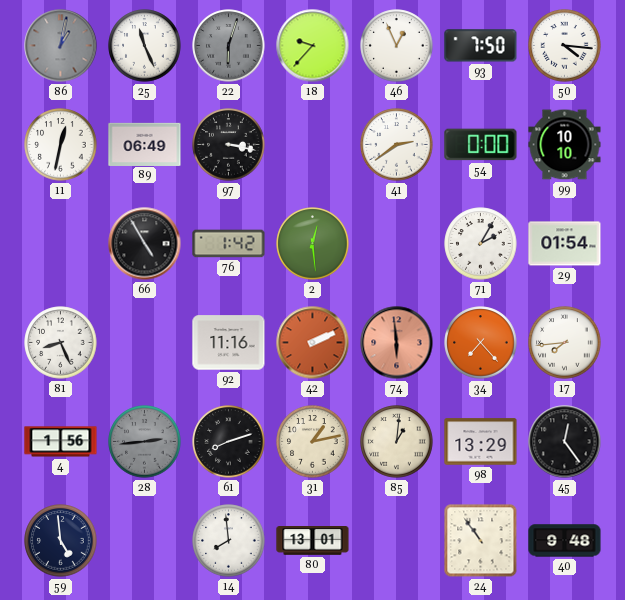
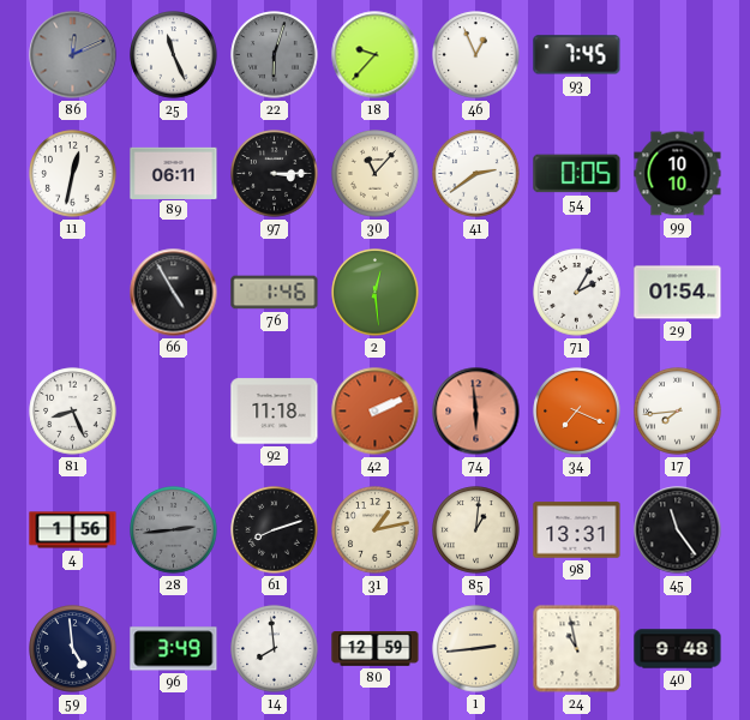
86: 1:02 -> 12:11
93: 7:50 -> 7:45
50: 4:16 -> none
89: 06:49 -> 06:11
97: 3:17 -> 3:15
30: none -> 11:07
54: 0:00 -> 0:05
76: 1:42 -> 1:46
92: 11:16 -> 11:18
34: 7:23 -> 7:19
98: 13:29 -> 13:31
45: 12:24 -> 11:24
96: none -> 3:49
80: 13:01 -> 12:59
1: none -> 2:44
24: 10:54 -> 10:58
